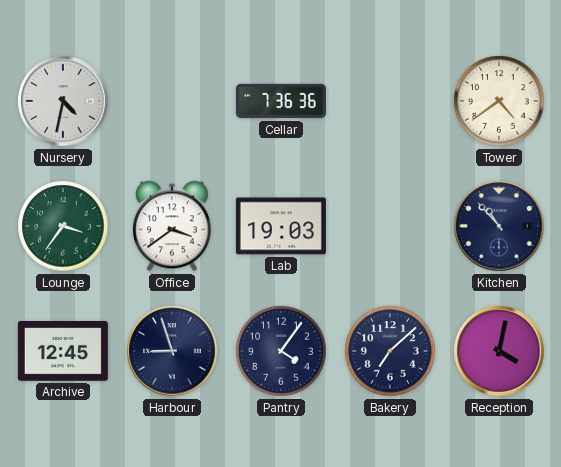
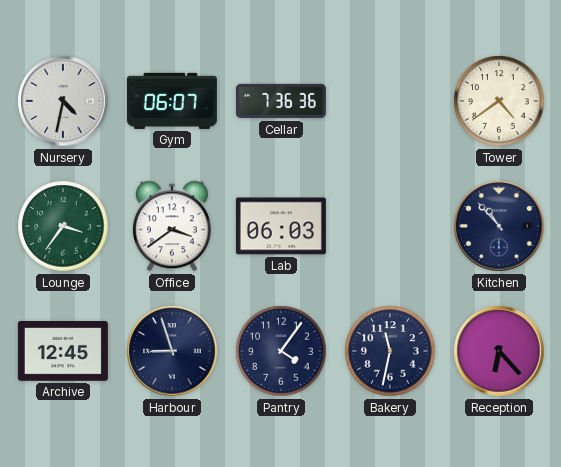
Gym: none -> 06:07
Lab: 19:03 -> 06:03
Bakery: 7:08 -> 11:32
Reception: 4:02 -> 6:23
